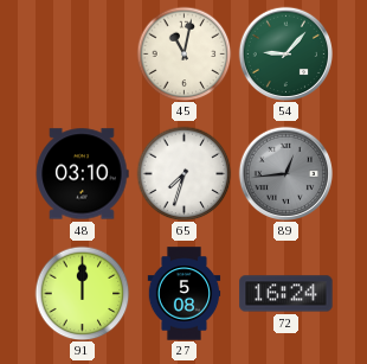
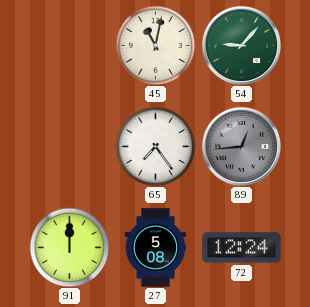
48: 03:10 -> none
65: 7:33 -> 7:24
72: 16:24 -> 12:24
